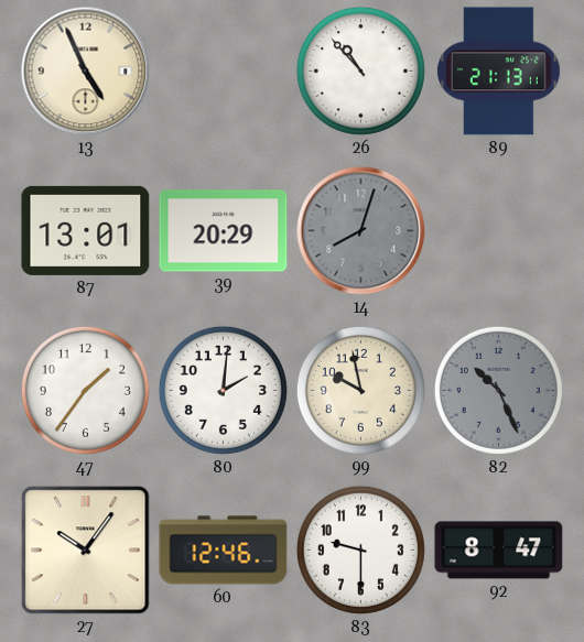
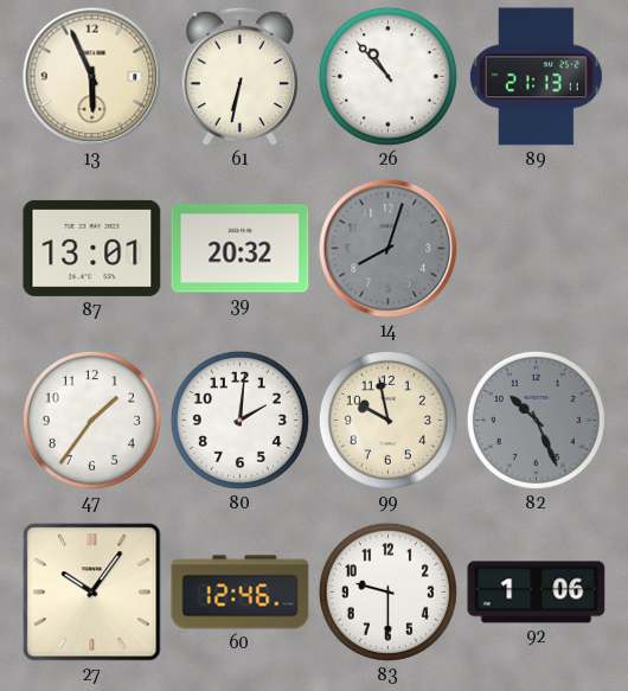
13: 4:56 -> 5:56
61: none -> 6:32
39: 20:29 -> 20:32
92: 8:47 -> 1:06
